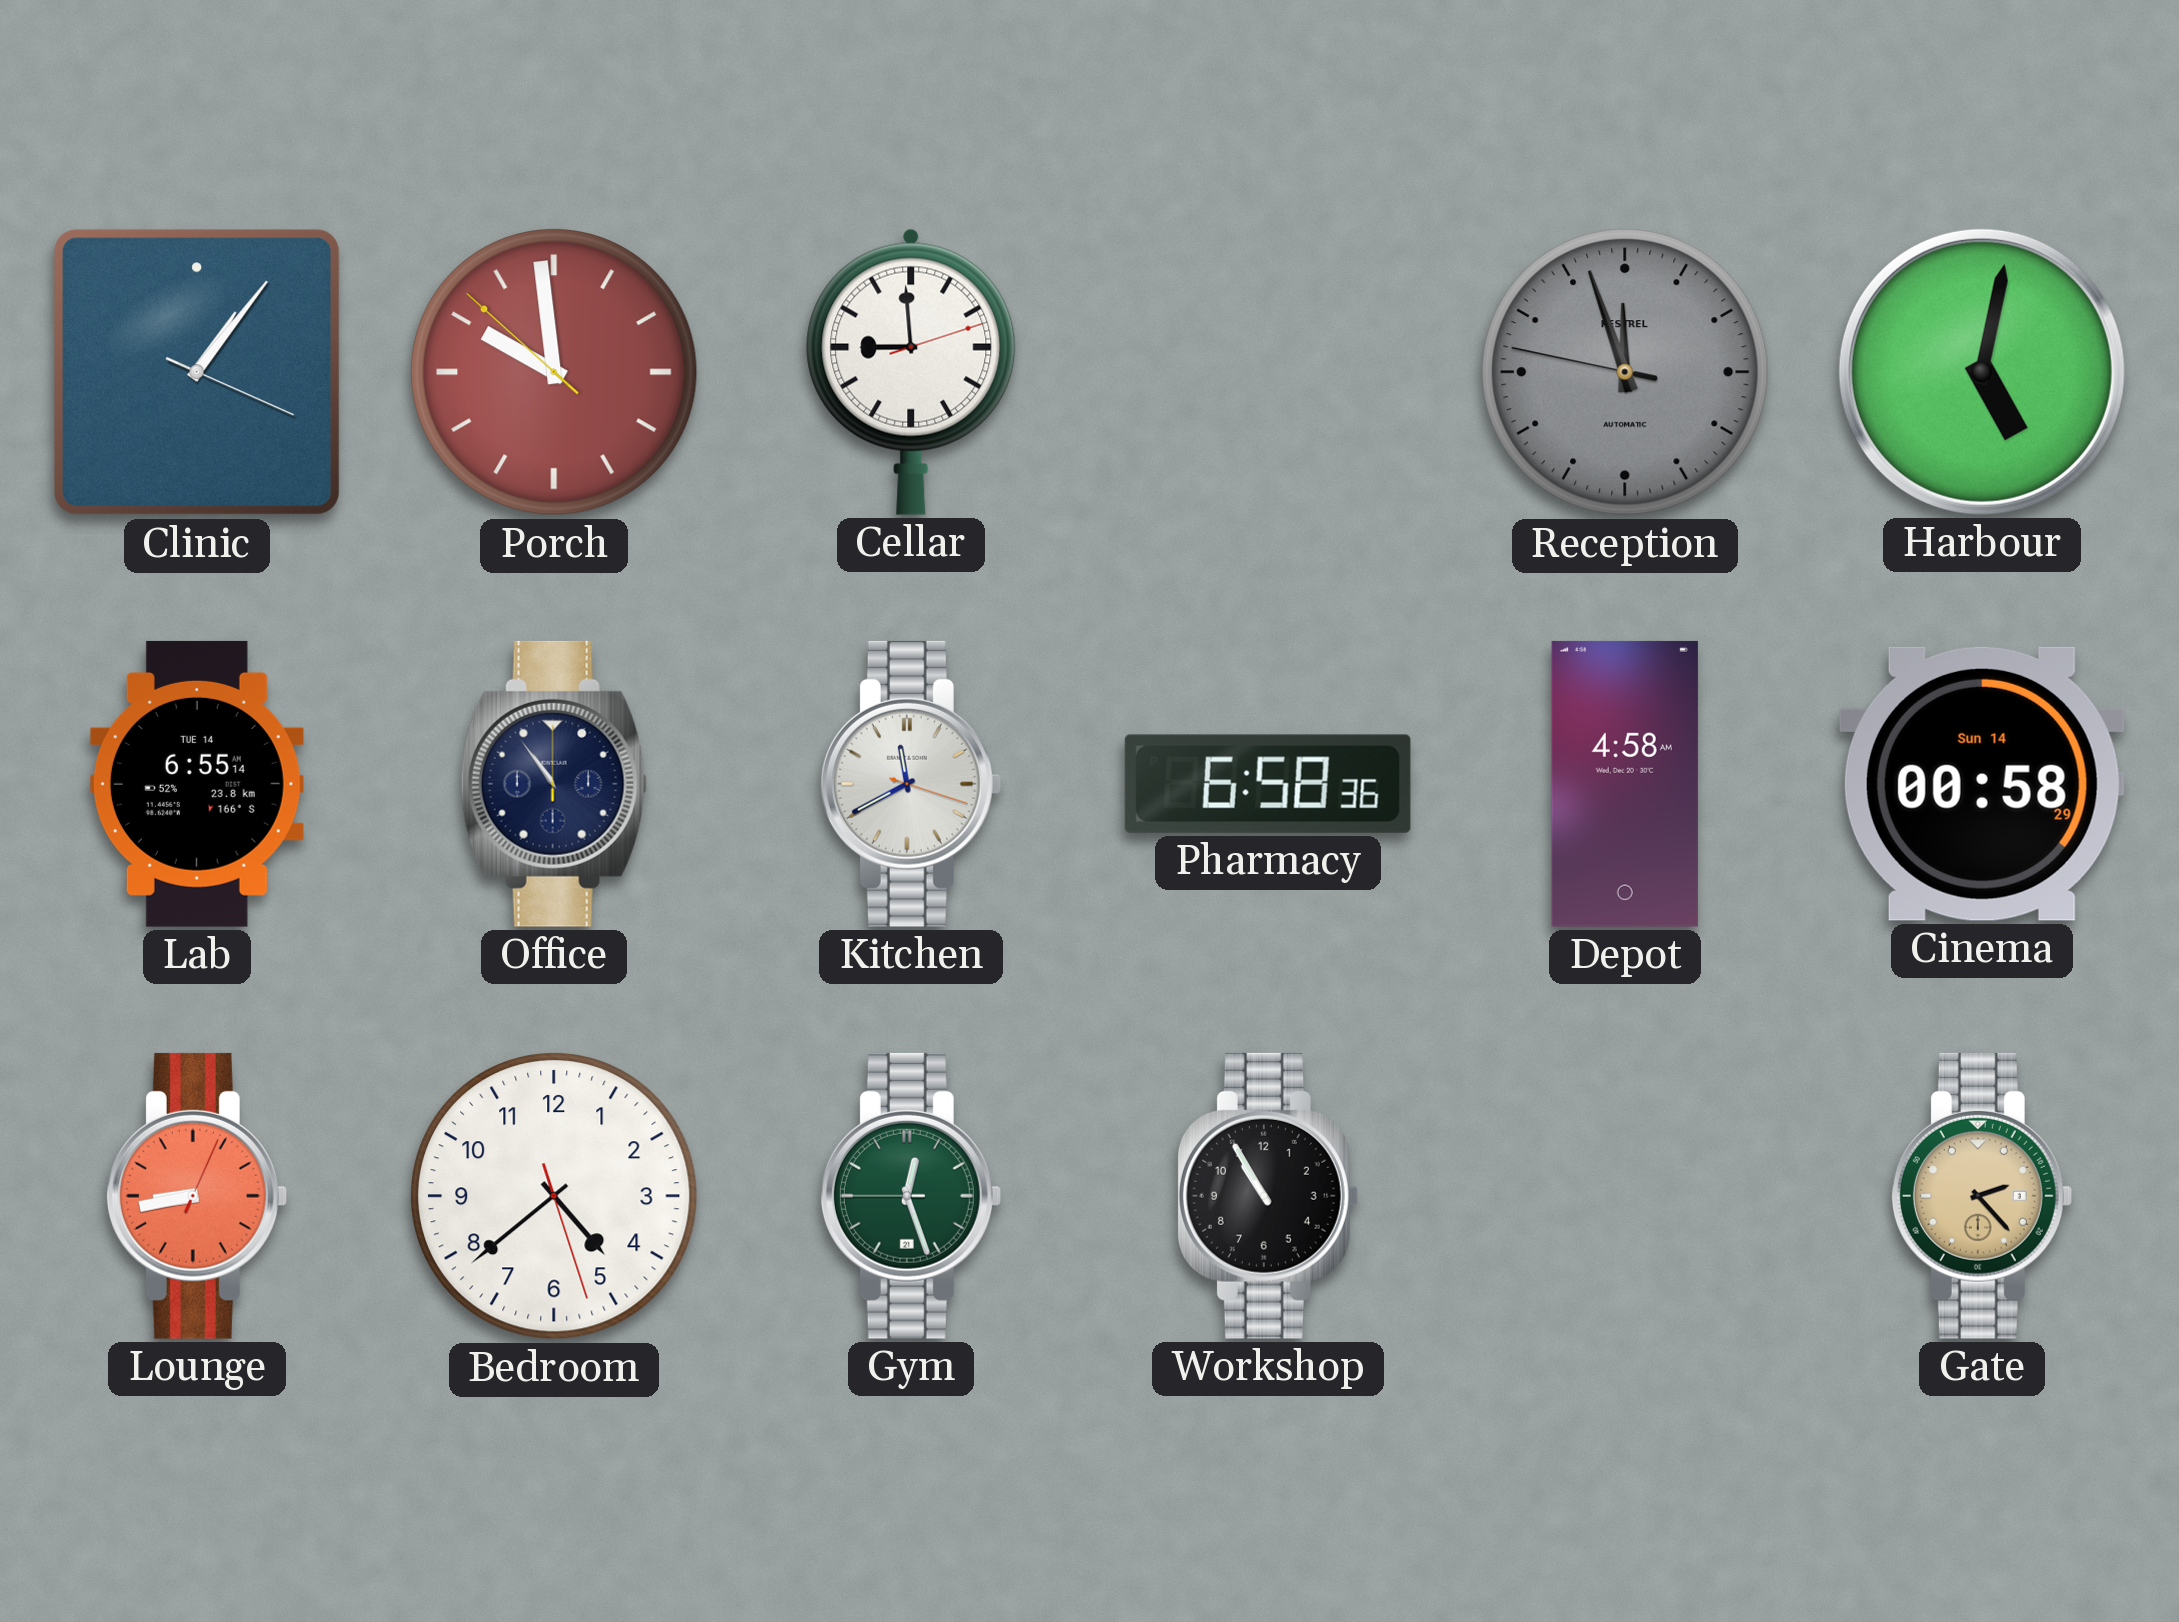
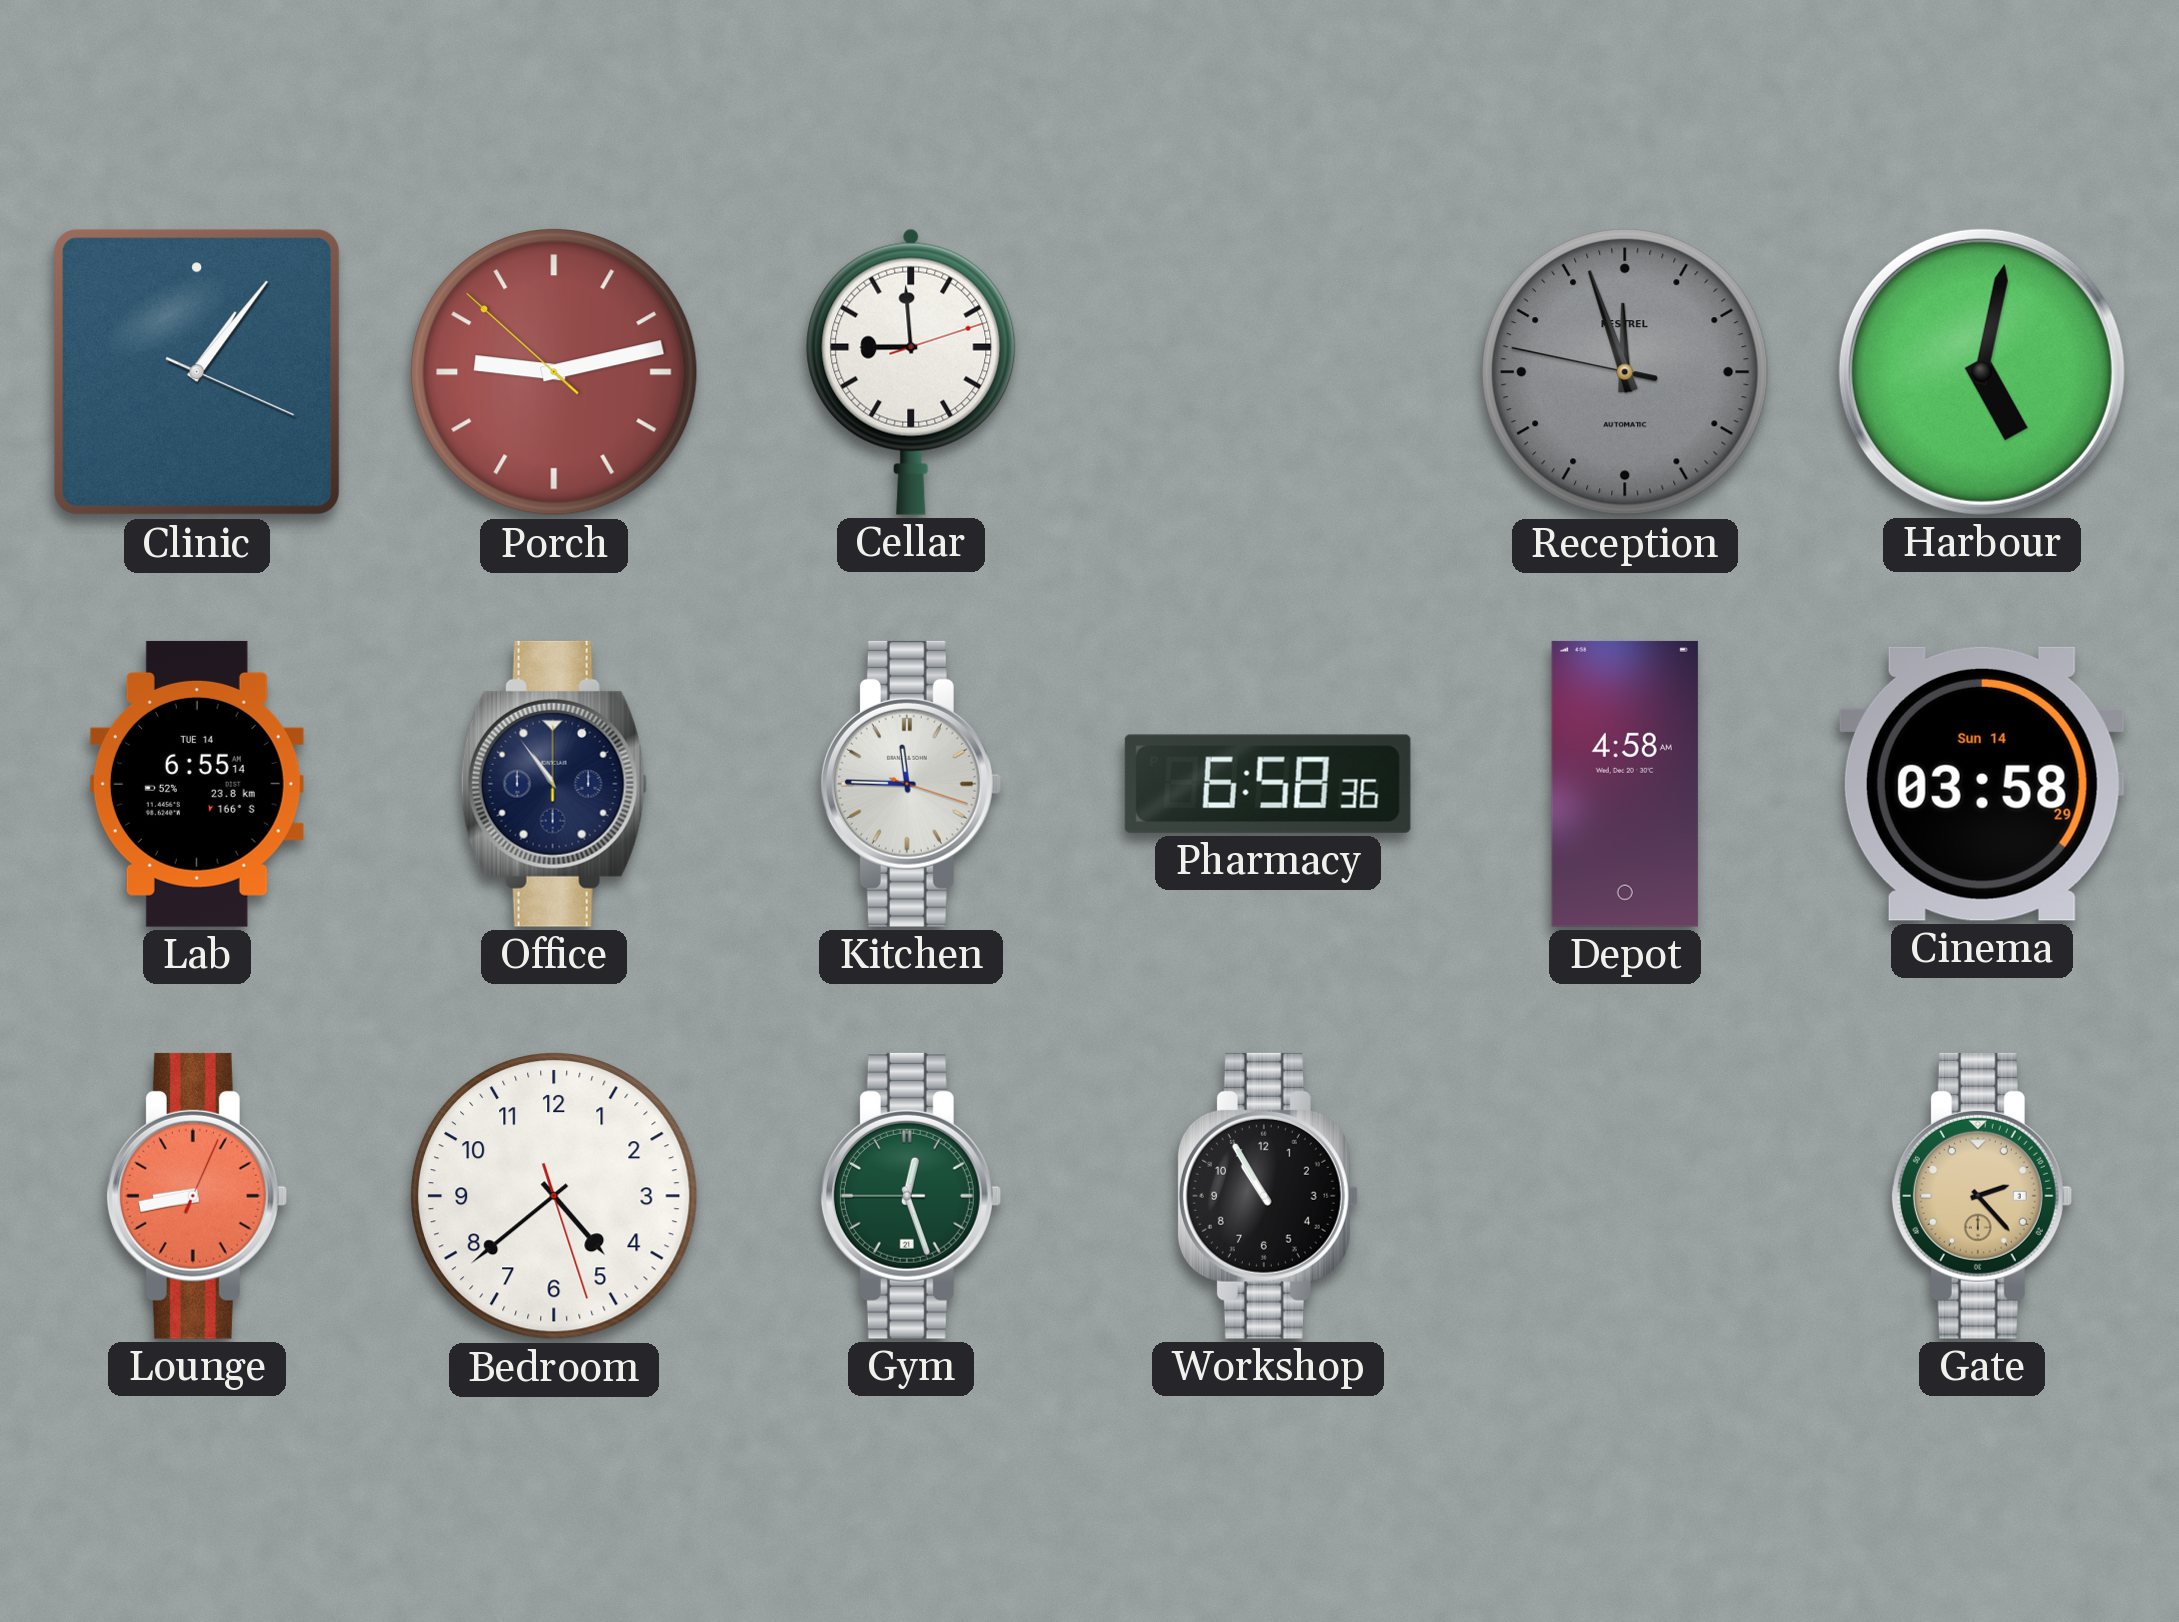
Porch: 9:58 -> 9:12
Kitchen: 11:40 -> 11:45
Cinema: 00:58 -> 03:58
